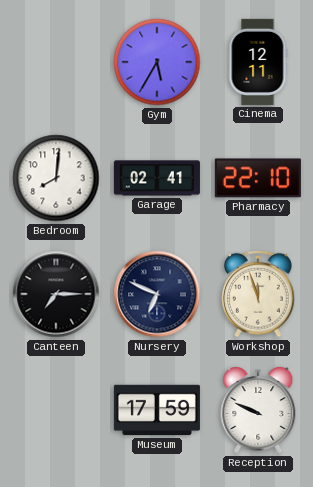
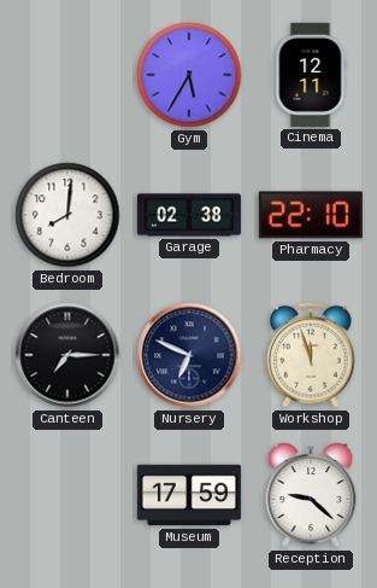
Garage: 02:41 -> 02:38
Reception: 9:49 -> 9:22
